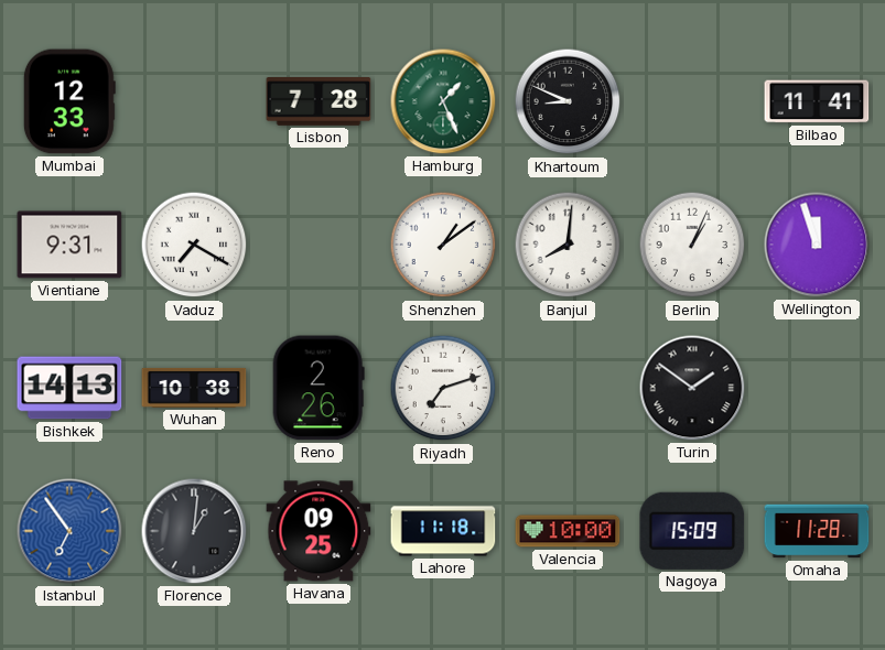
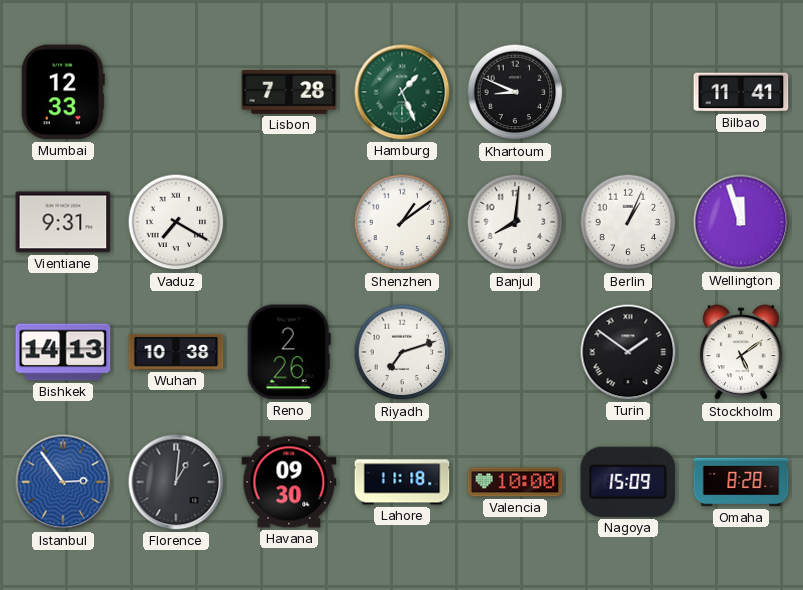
Stockholm: none -> 5:09
Istanbul: 6:54 -> 2:54
Havana: 09:25 -> 09:30
Omaha: 11:28 -> 8:28
